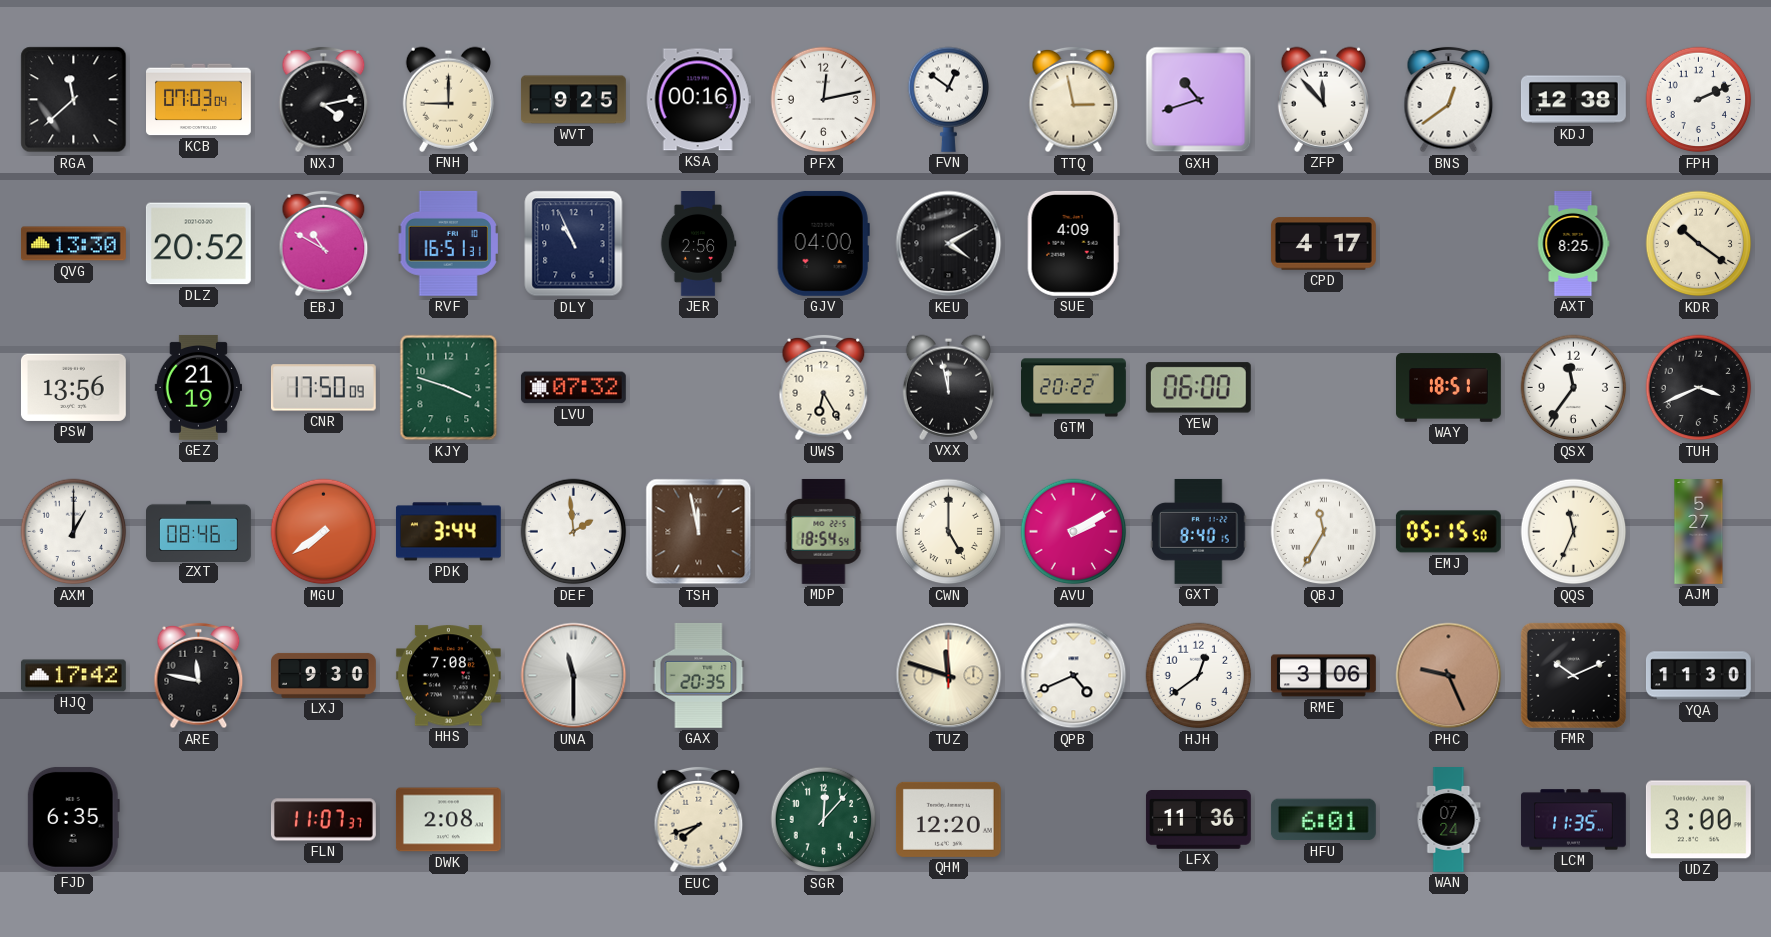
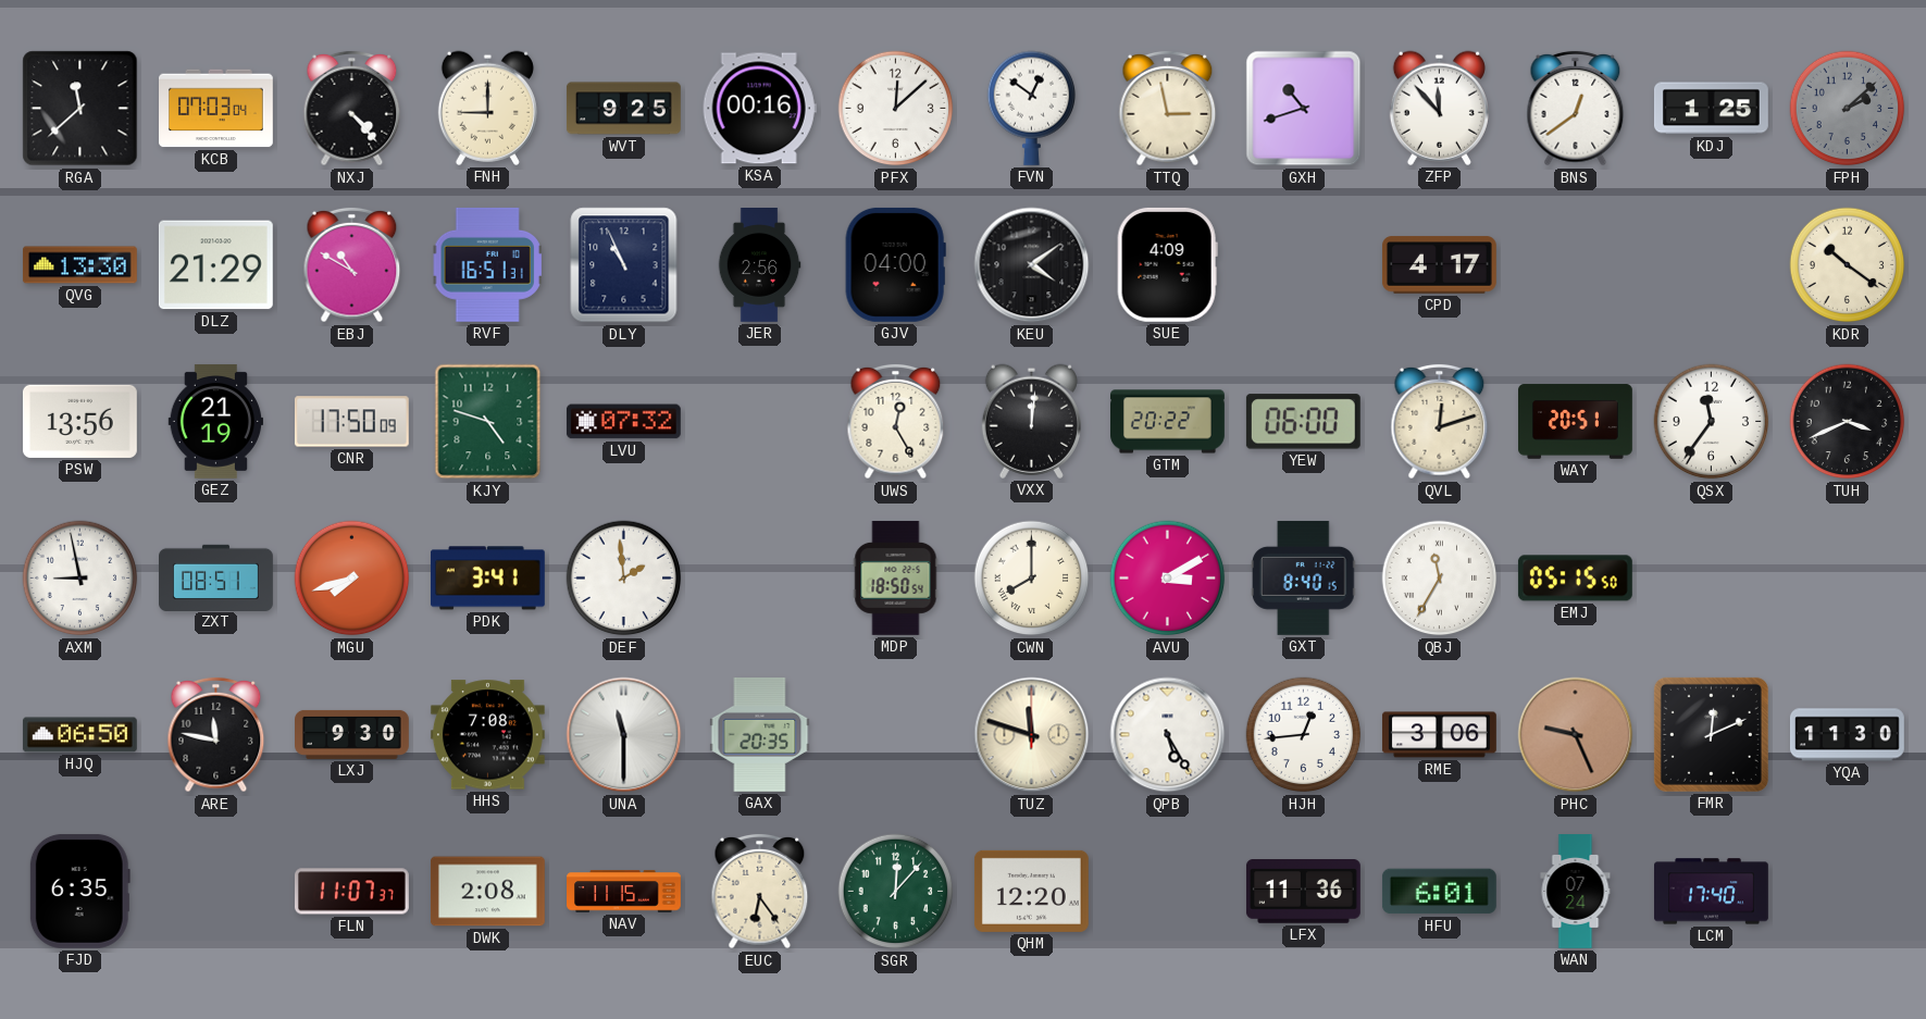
NXJ: 4:13 -> 4:23
PFX: 12:13 -> 12:08
KDJ: 12:38 -> 1:25
FPH: 2:11 -> 2:08
FPH dial: white -> grey
DLZ: 20:52 -> 21:29
KEU: 4:10 -> 4:09
AXT: 8:25 -> none
KJY: 3:48 -> 4:48
UWS: 6:25 -> 12:25
VXX: 11:58 -> 12:01
QVL: none -> 12:12
WAY: 18:51 -> 20:51
AXM: 1:00 -> 8:58
ZXT: 08:46 -> 08:51
MGU: 7:39 -> 7:42
PDK: 3:44 -> 3:41
TSH: 11:58 -> none
MDP: 18:54 -> 18:50
CWN: 5:00 -> 8:00
AVU: 2:10 -> 3:10
QQS: 11:34 -> none
AJM: 5:27 -> none
HJQ: 17:42 -> 06:50
QPB: 4:41 -> 5:25
HJH: 12:39 -> 12:44
FMR: 10:11 -> 12:11
NAV: none -> 11:15
EUC: 7:42 -> 6:24
LCM: 11:35 -> 17:40
UDZ: 3:00 -> none
